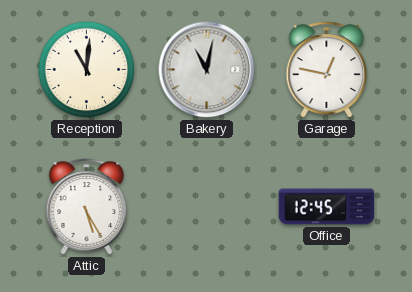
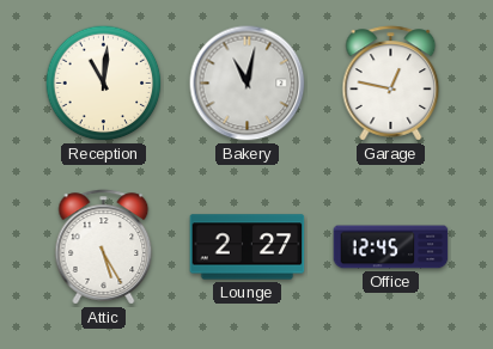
Lounge: none -> 2:27
